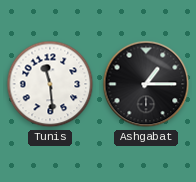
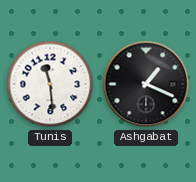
Ashgabat: 1:15 -> 1:19
